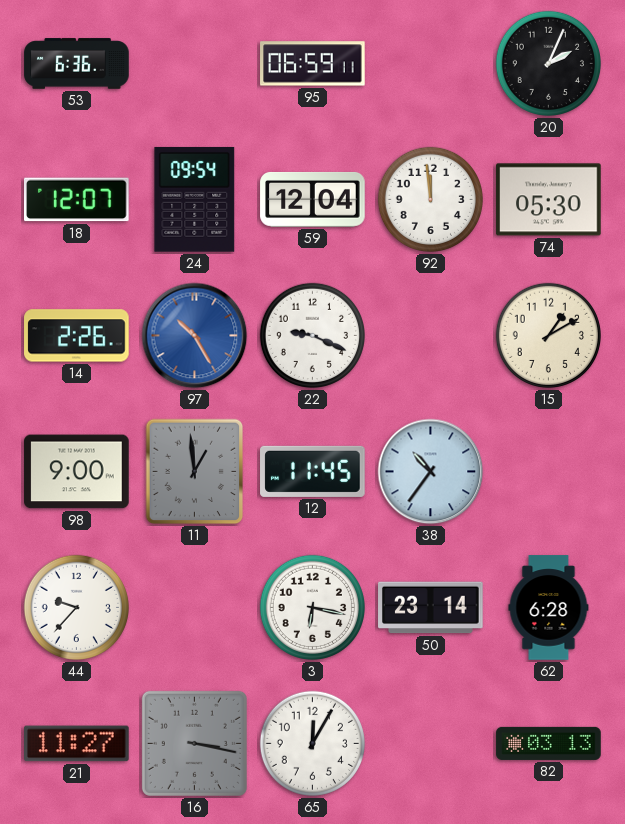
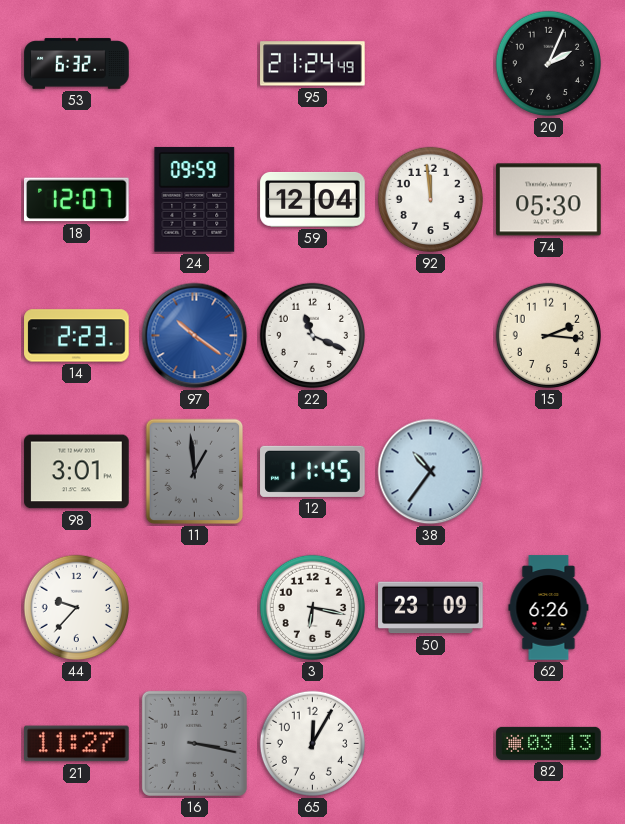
53: 6:36 -> 6:32
95: 06:59 -> 21:24
24: 09:54 -> 09:59
14: 2:26 -> 2:23
97: 10:25 -> 10:21
22: 9:19 -> 11:19
15: 1:10 -> 2:16
98: 9:00 -> 3:01
50: 23:14 -> 23:09
62: 6:28 -> 6:26
